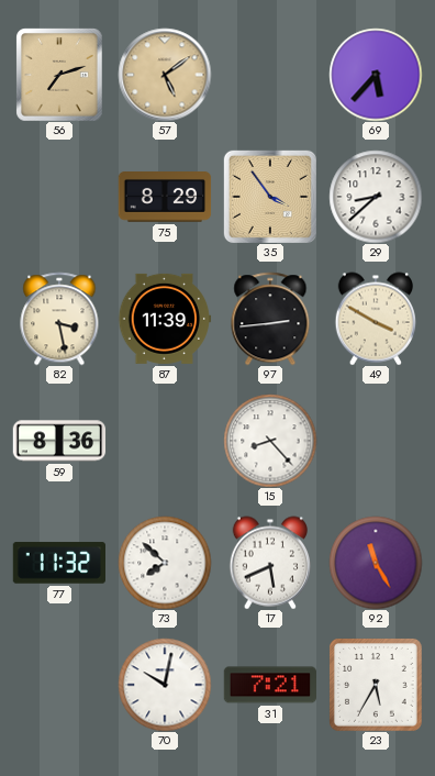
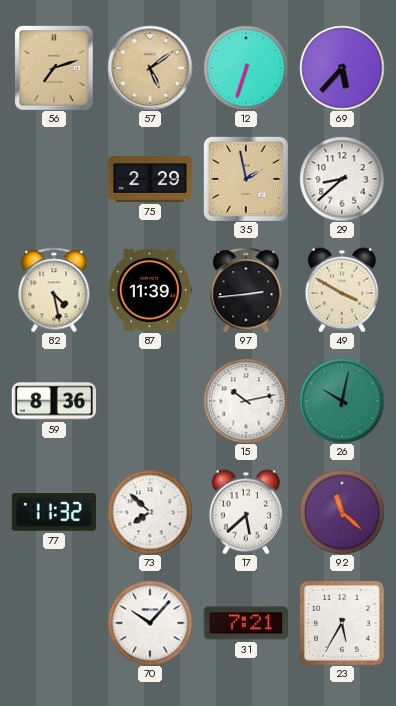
12: none -> 6:33
75: 8:29 -> 2:29
35: 3:54 -> 1:58
82: 3:28 -> 4:28
15: 8:23 -> 10:13
26: none -> 10:02
17: 5:41 -> 5:38
92: 11:25 -> 11:22
70: 10:02 -> 10:07
